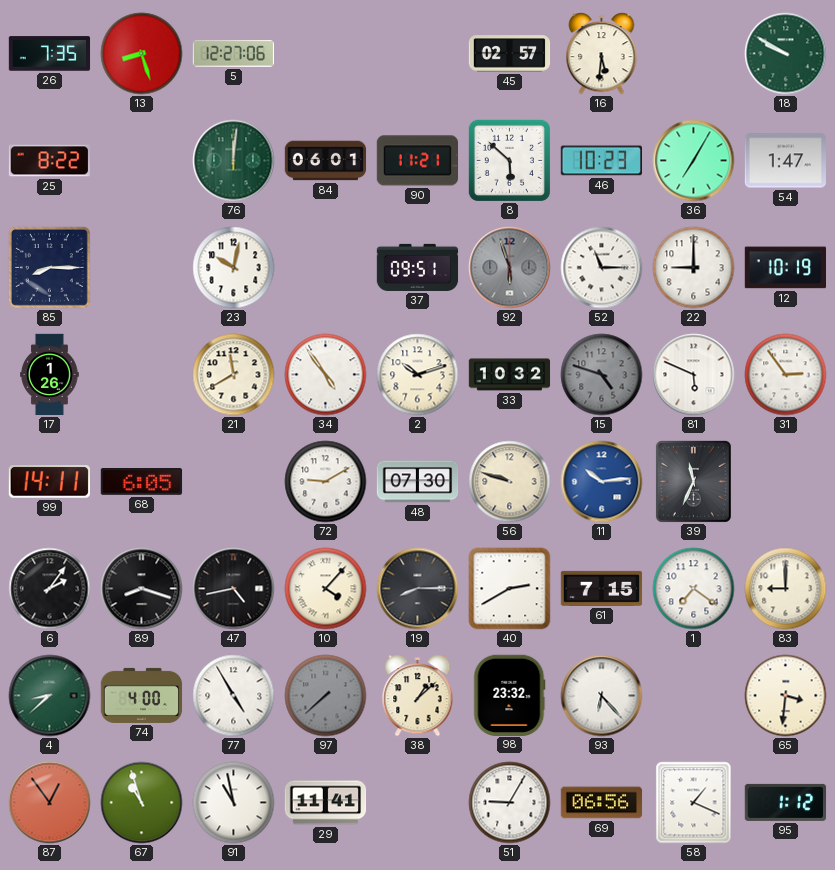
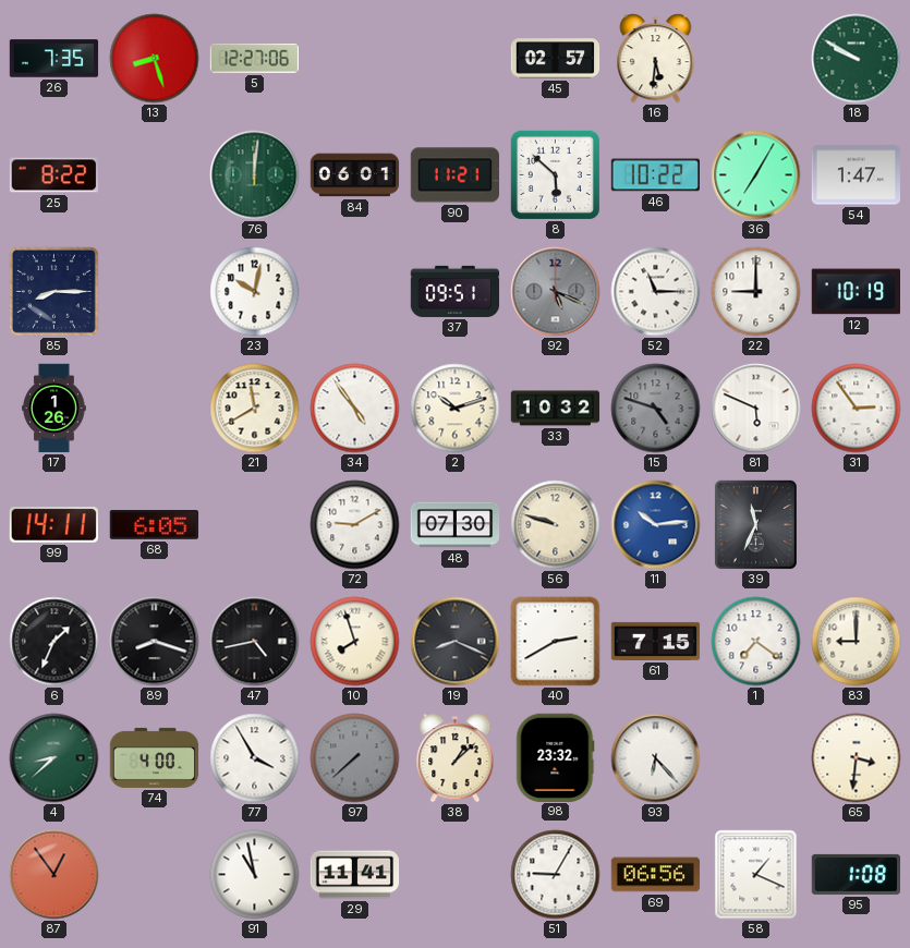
46: 10:23 -> 10:22
92: 5:57 -> 5:19
6: 2:06 -> 1:34
10: 4:07 -> 7:57
19: 8:15 -> 8:19
77: 4:55 -> 3:55
67: 10:57 -> none
95: 1:12 -> 1:08
